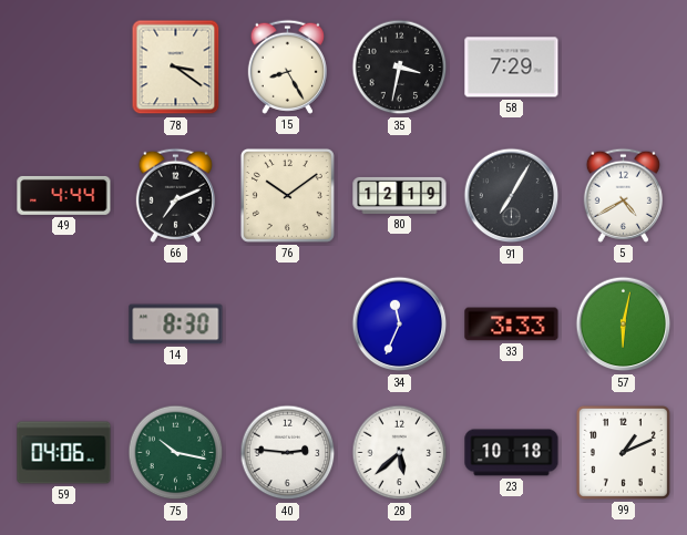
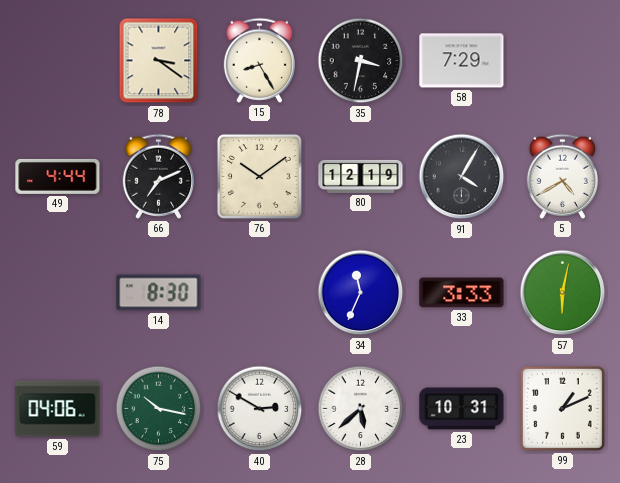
91: 7:05 -> 4:05
40: 2:46 -> 2:50
23: 10:18 -> 10:31
